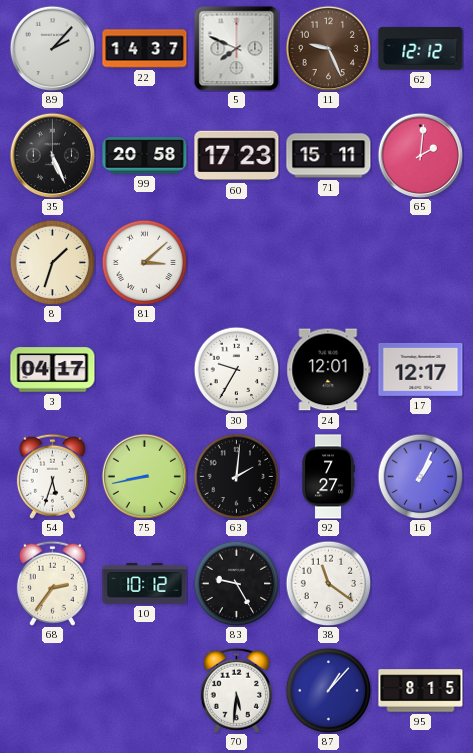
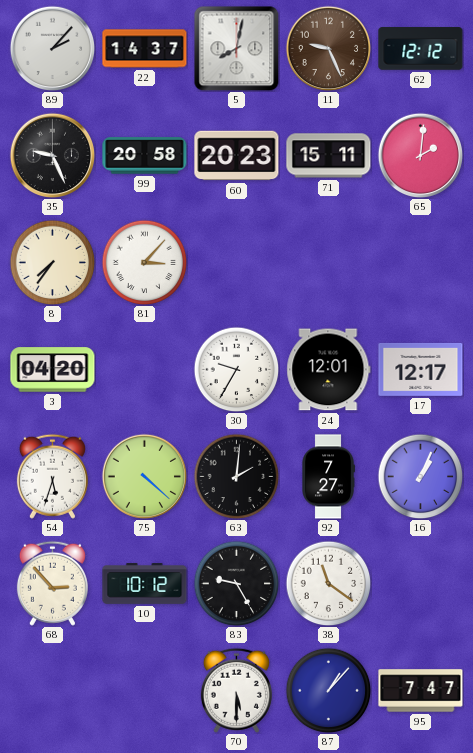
5: 7:49 -> 8:02
35: 5:26 -> 9:26
60: 17:23 -> 20:23
8: 1:33 -> 7:36
81: 3:08 -> 3:07
3: 04:17 -> 04:20
75: 8:43 -> 4:22
68: 2:36 -> 2:53
70: 5:31 -> 5:30
95: 8:15 -> 7:47
